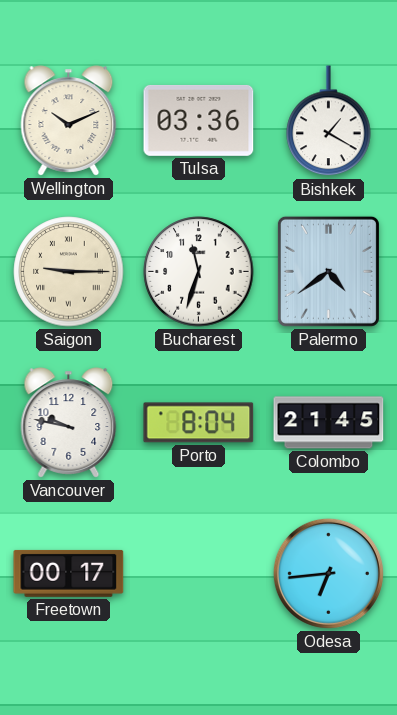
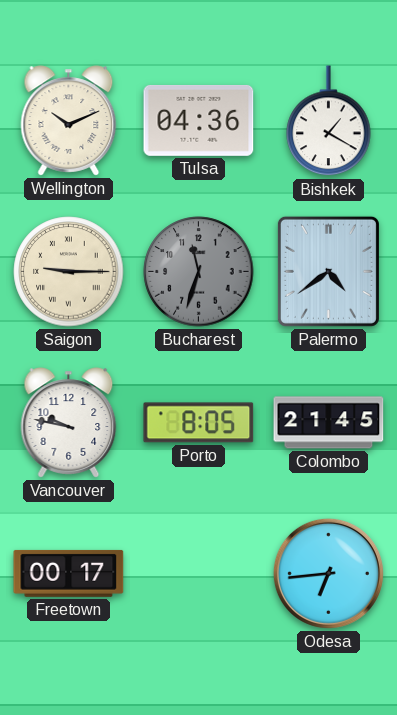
Tulsa: 03:36 -> 04:36
Bucharest dial: white -> grey
Porto: 8:04 -> 8:05
